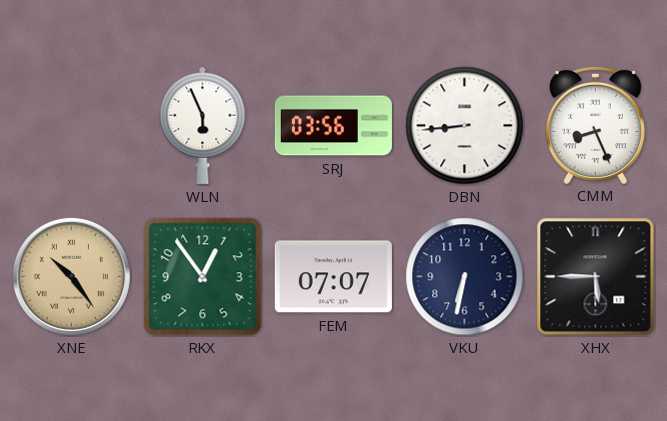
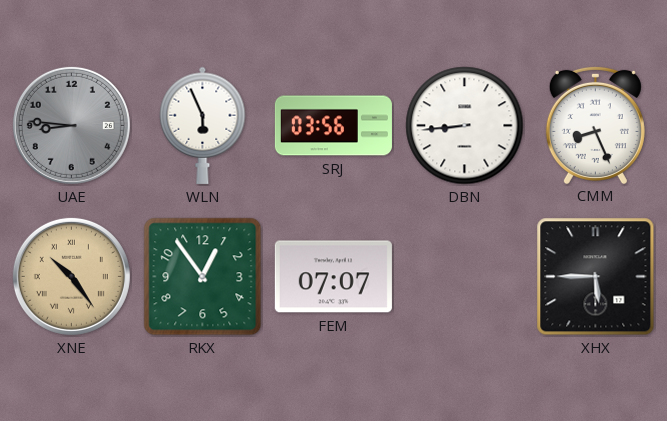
UAE: none -> 8:46
VKU: 6:32 -> none
